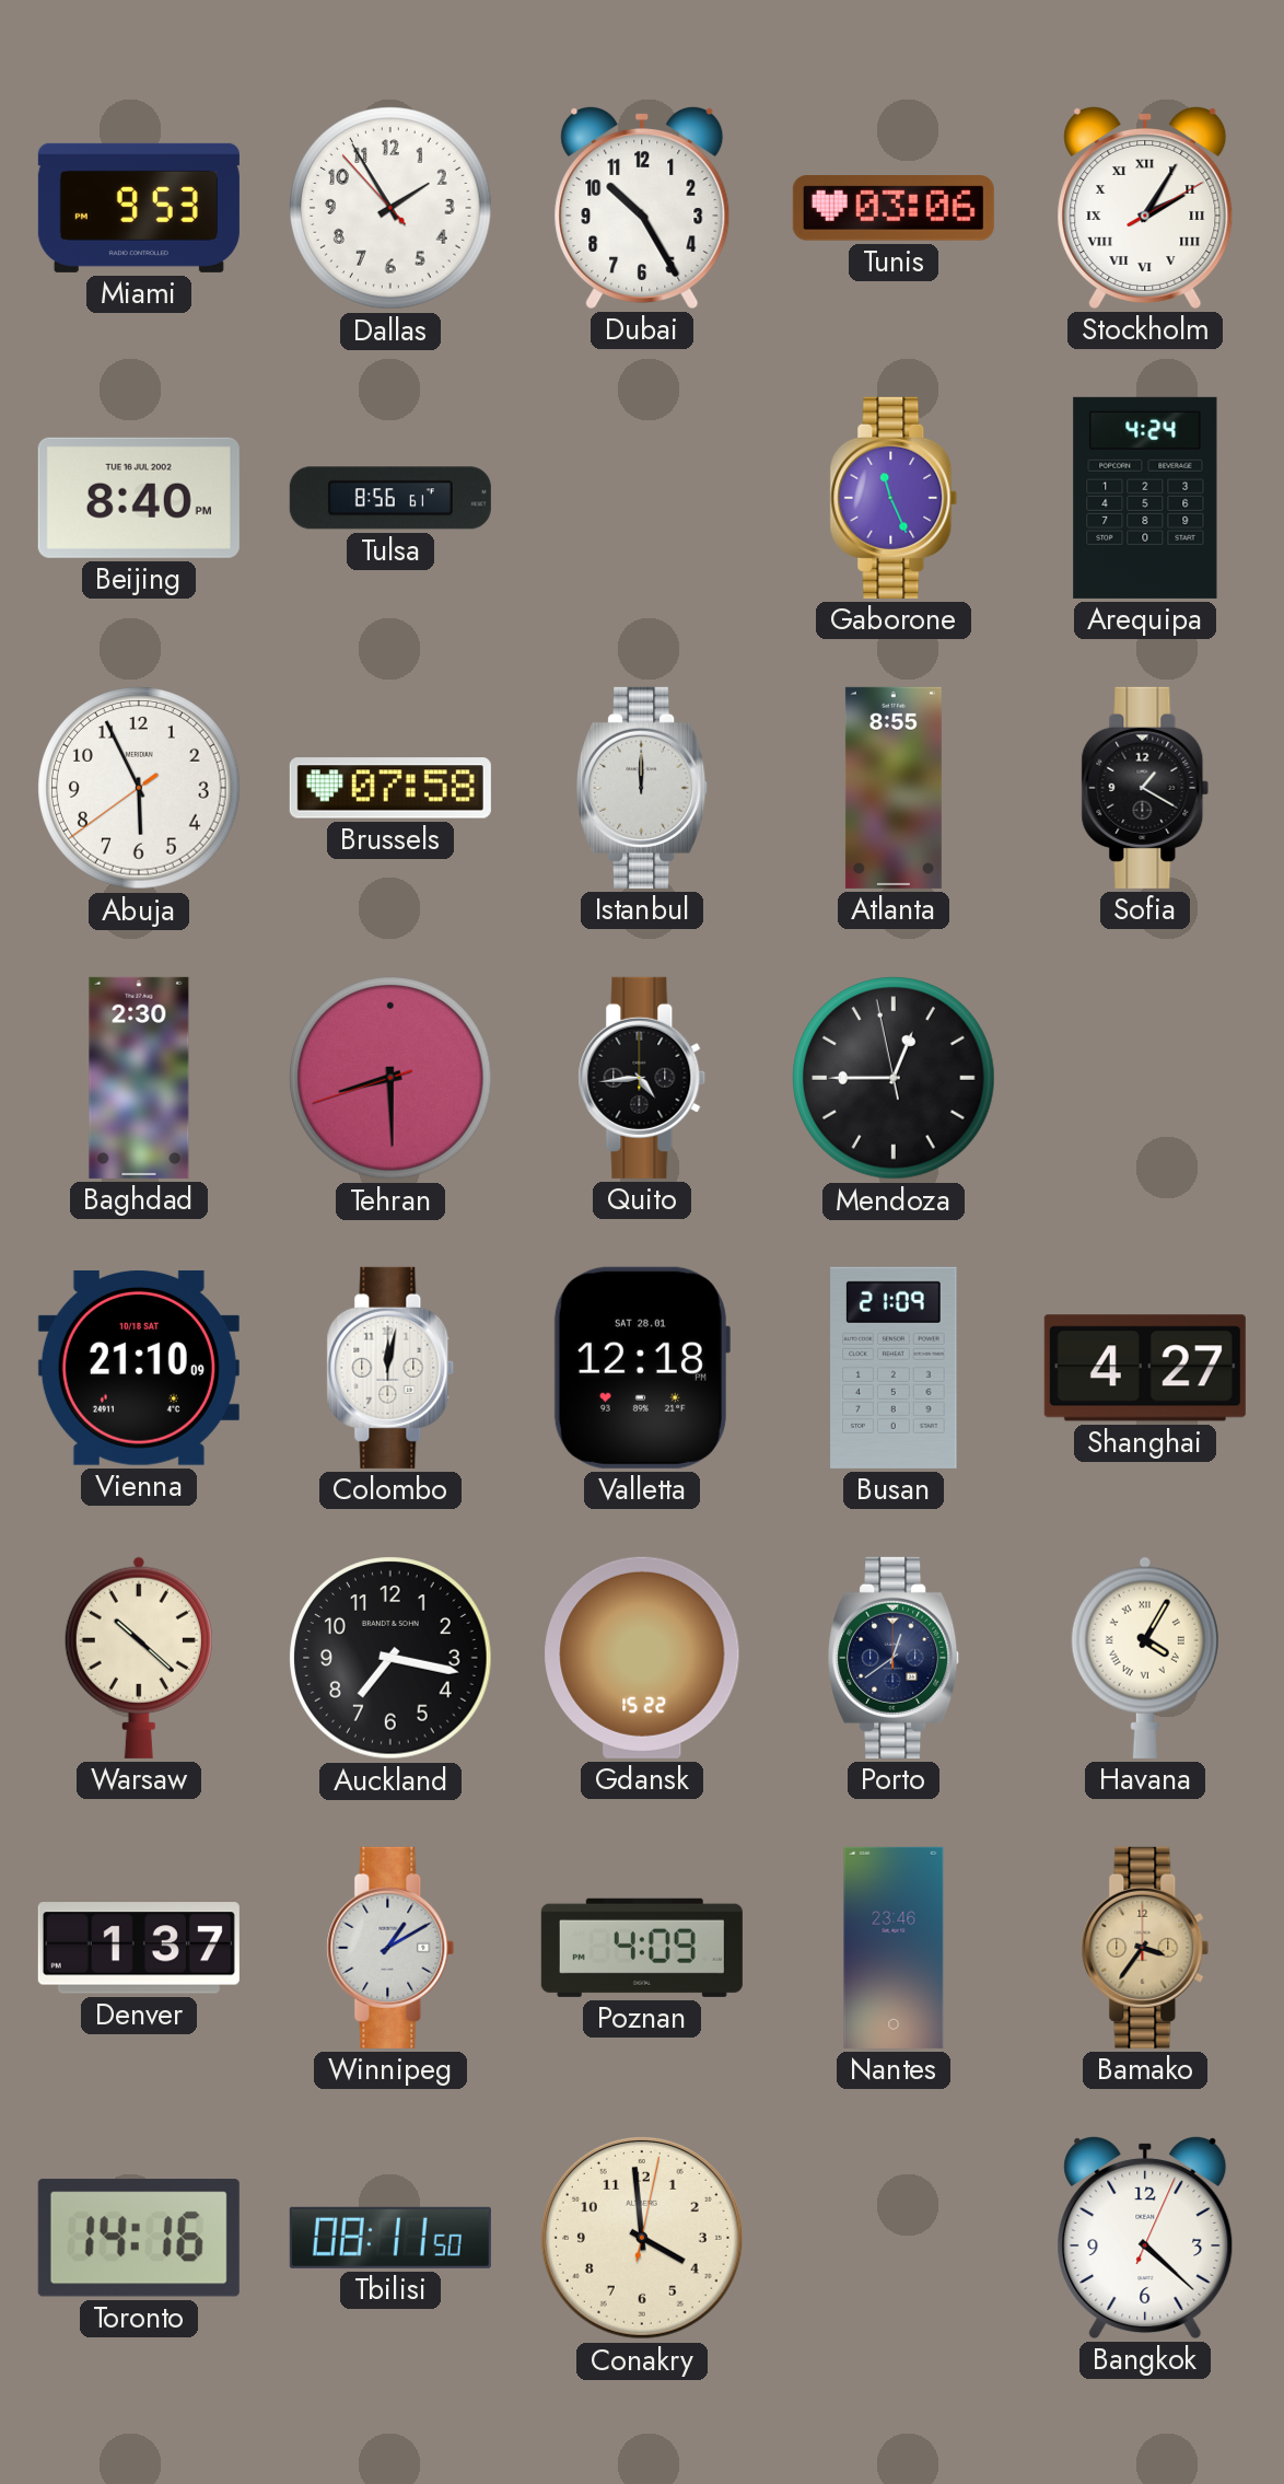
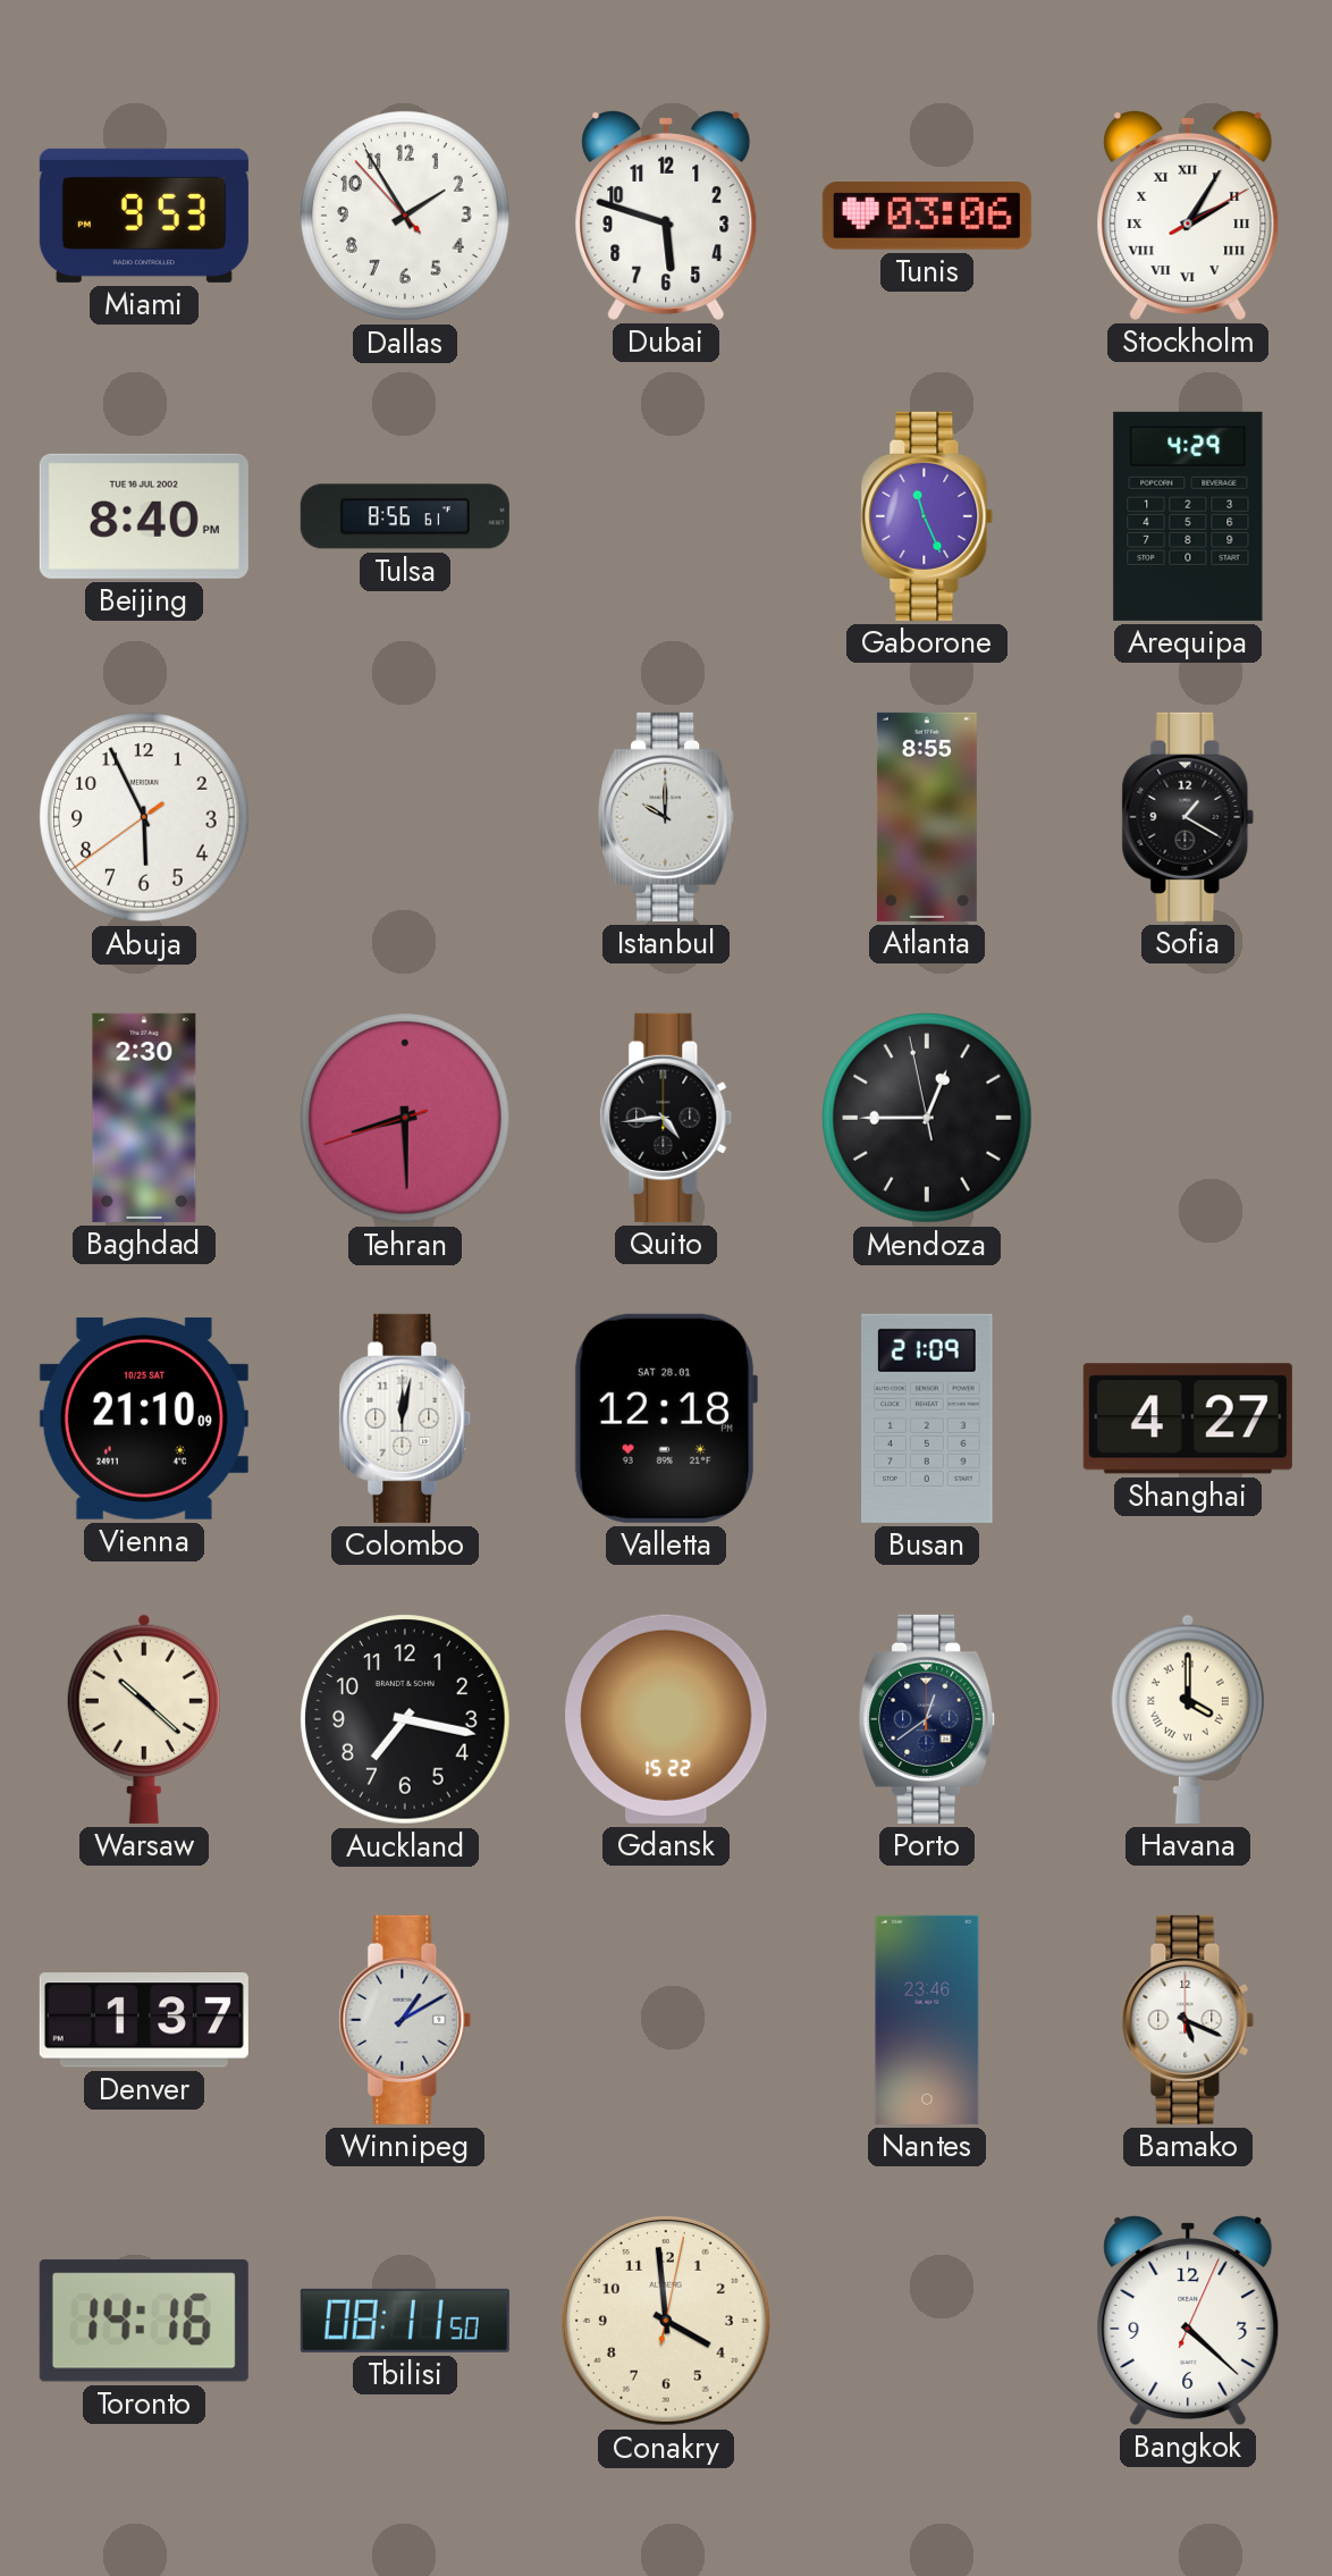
Dubai: 10:25 -> 5:48
Arequipa: 4:24 -> 4:29
Brussels: 07:58 -> none
Istanbul: 12:00 -> 10:00
Vienna date: 10/18 SAT -> 10/25 SAT
Havana: 4:05 -> 4:00
Poznan: 4:09 -> none
Bamako: 3:36 -> 5:19
Bamako dial: champagne -> white
